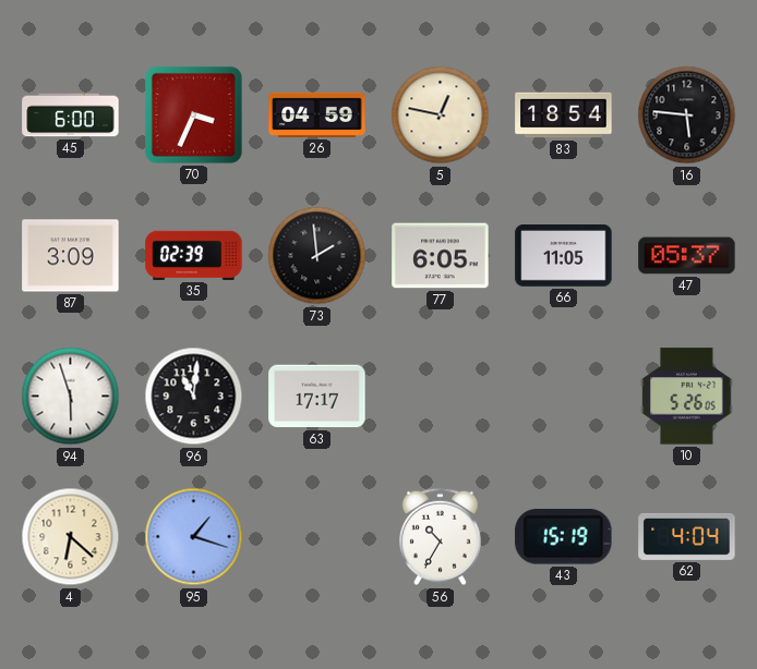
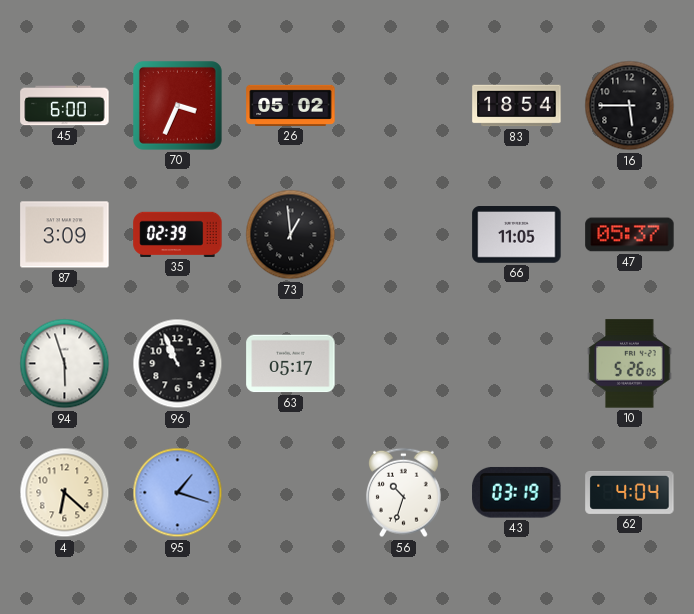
26: 04:59 -> 05:02
5: 12:47 -> none
16: 5:46 -> 5:45
73: 1:59 -> 12:59
77: 6:05 -> none
96: 11:01 -> 10:56
63: 17:17 -> 05:17
56: 10:35 -> 10:33
43: 15:19 -> 03:19
